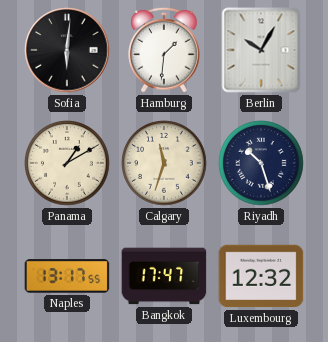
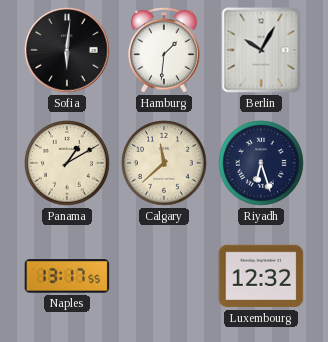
Calgary: 11:33 -> 11:38
Riyadh: 10:27 -> 6:27
Bangkok: 17:47 -> none
